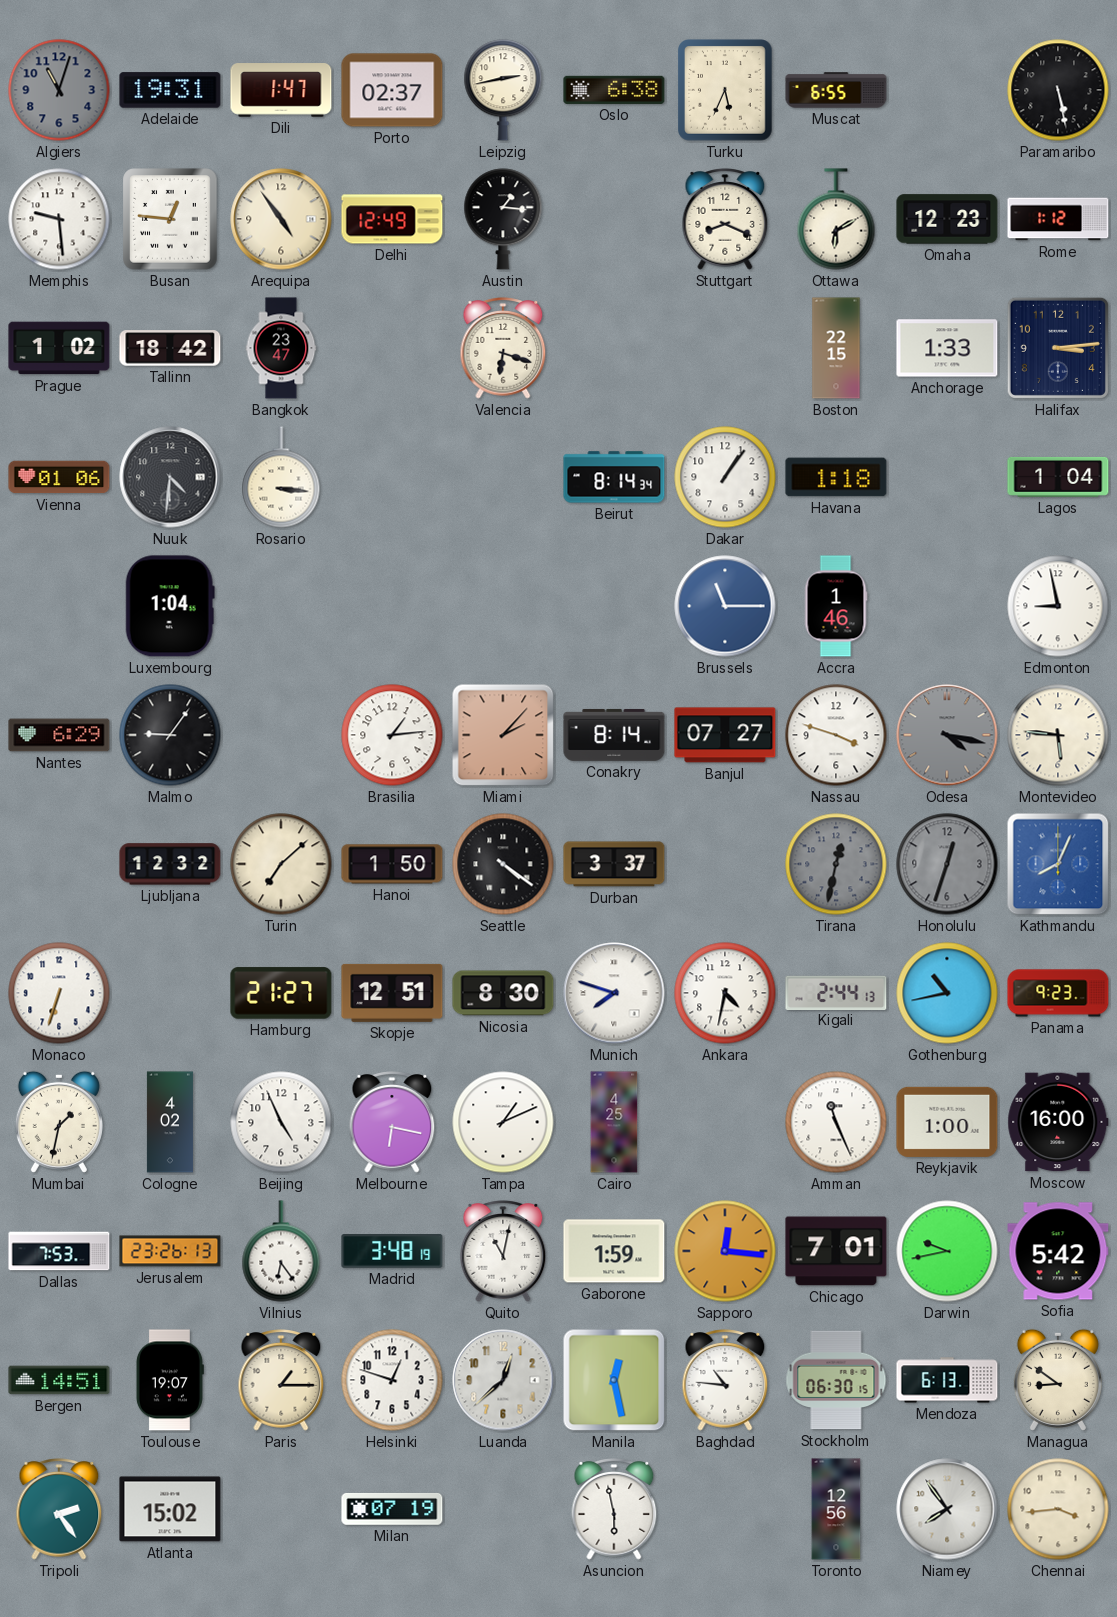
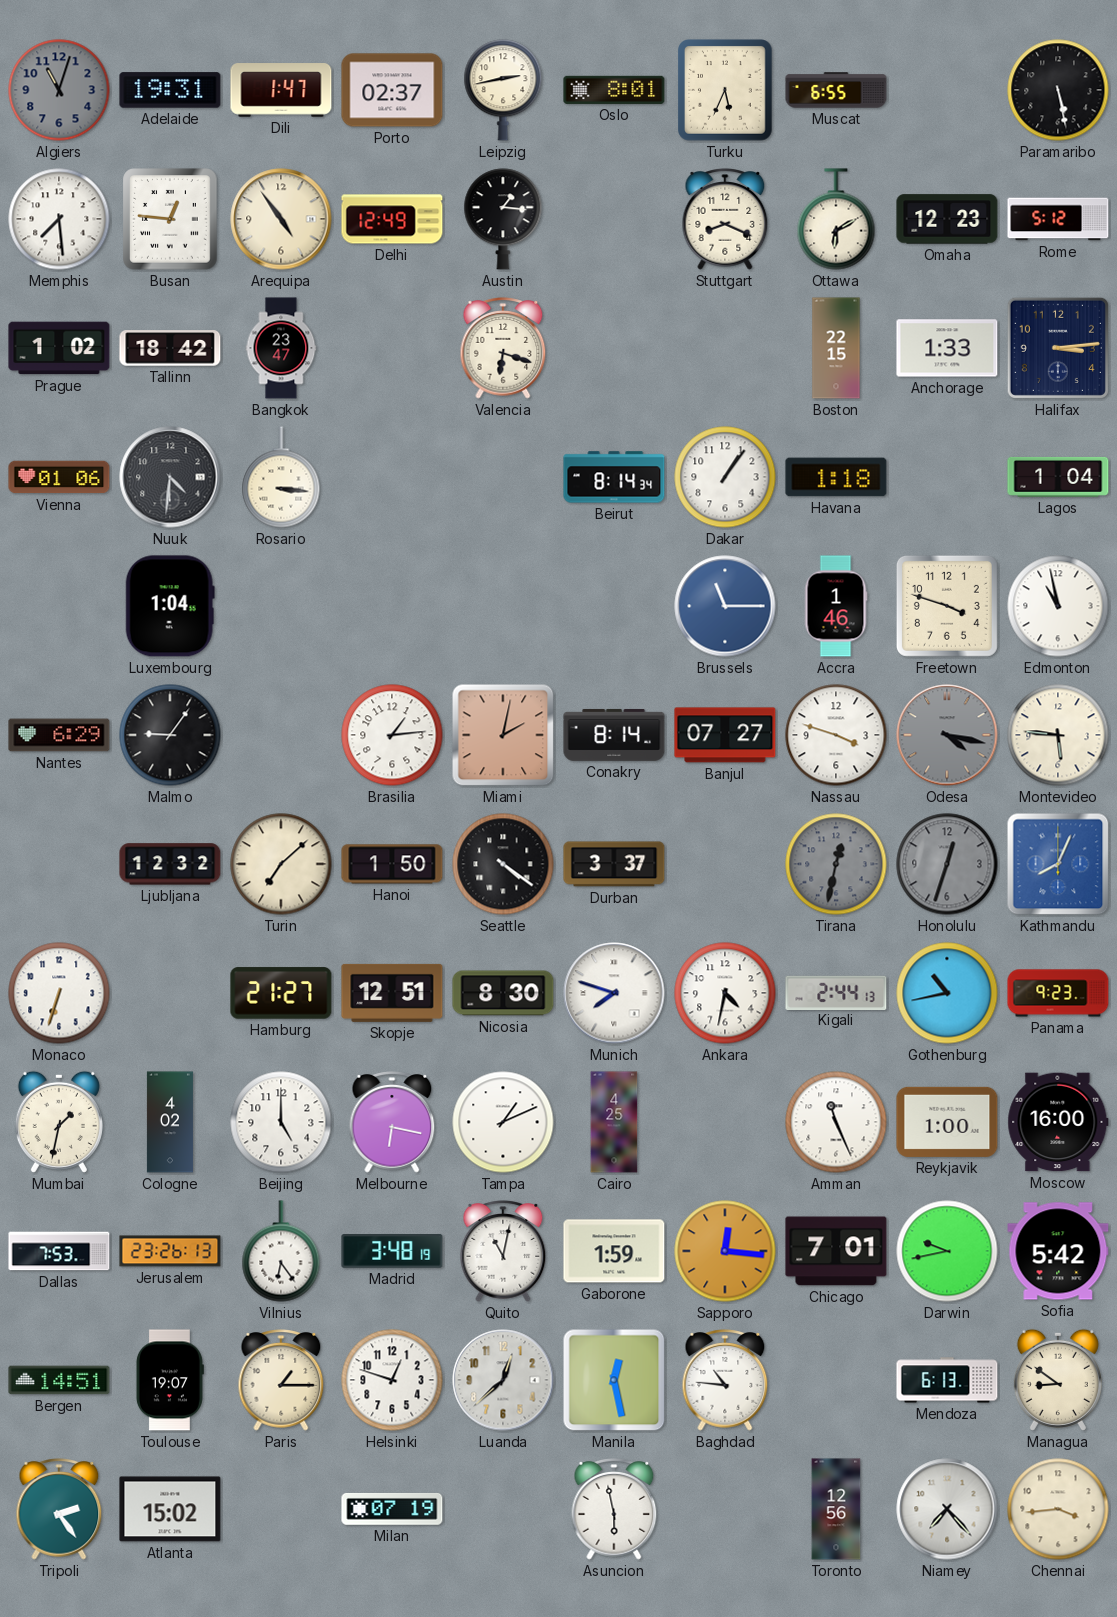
Oslo: 6:38 -> 8:01
Memphis: 9:29 -> 7:29
Rome: 1:12 -> 5:12
Freetown: none -> 3:48
Edmonton: 8:58 -> 10:58
Miami: 2:07 -> 2:02
Beijing: 4:56 -> 5:00
Stockholm: 06:30 -> none
Niamey: 7:54 -> 7:23
